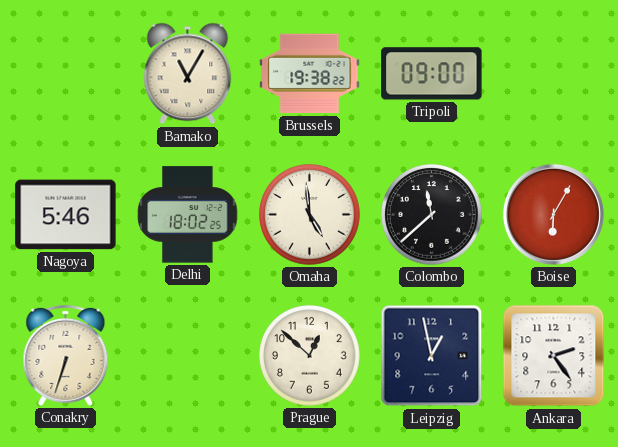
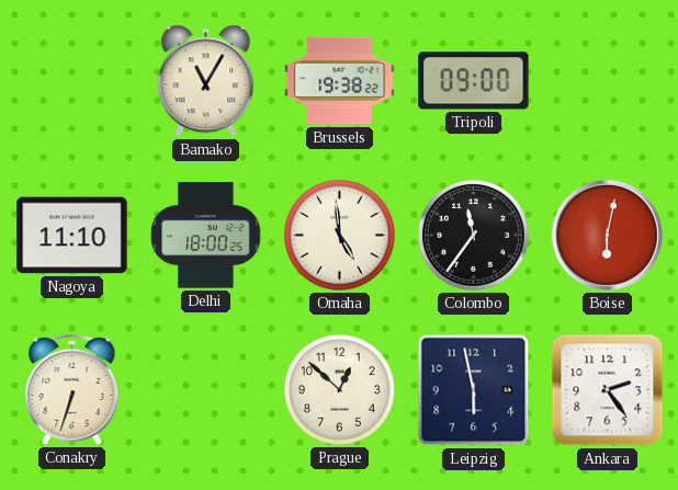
Nagoya: 5:46 -> 11:10
Delhi: 18:02 -> 18:00
Colombo: 11:38 -> 11:36
Boise: 6:05 -> 6:02
Leipzig: 12:58 -> 5:58
